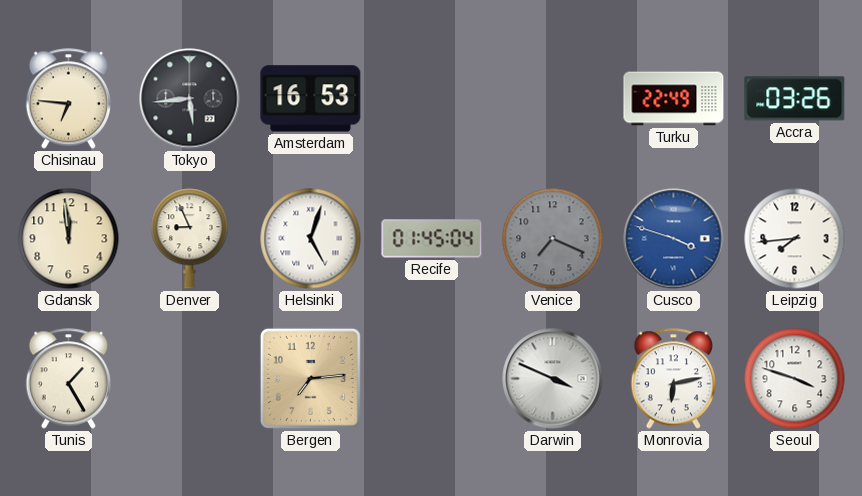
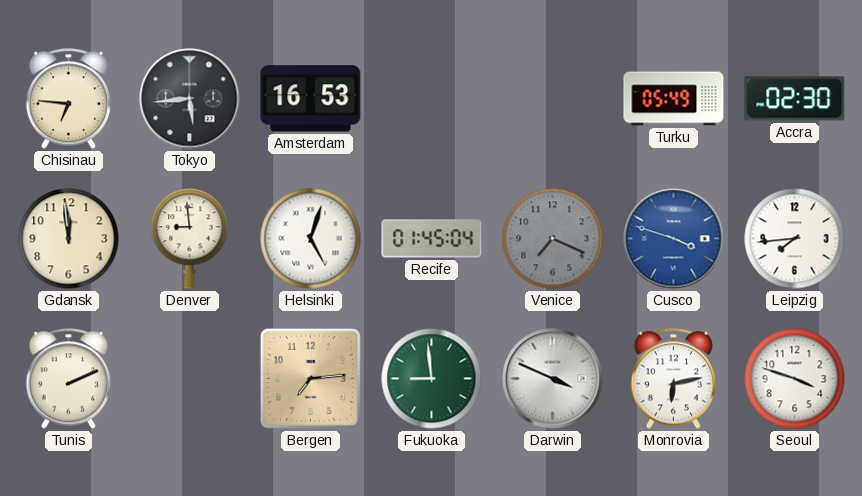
Turku: 22:49 -> 05:49
Accra: 03:26 -> 02:30
Denver: 8:56 -> 8:59
Tunis: 1:25 -> 2:11
Fukuoka: none -> 8:59
